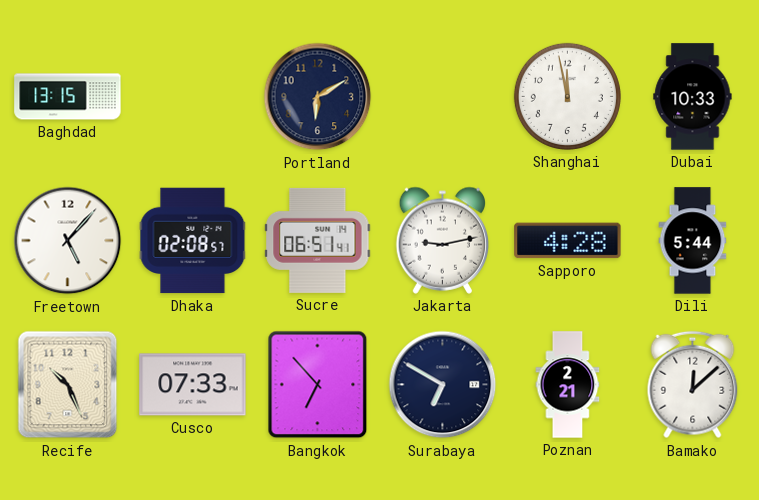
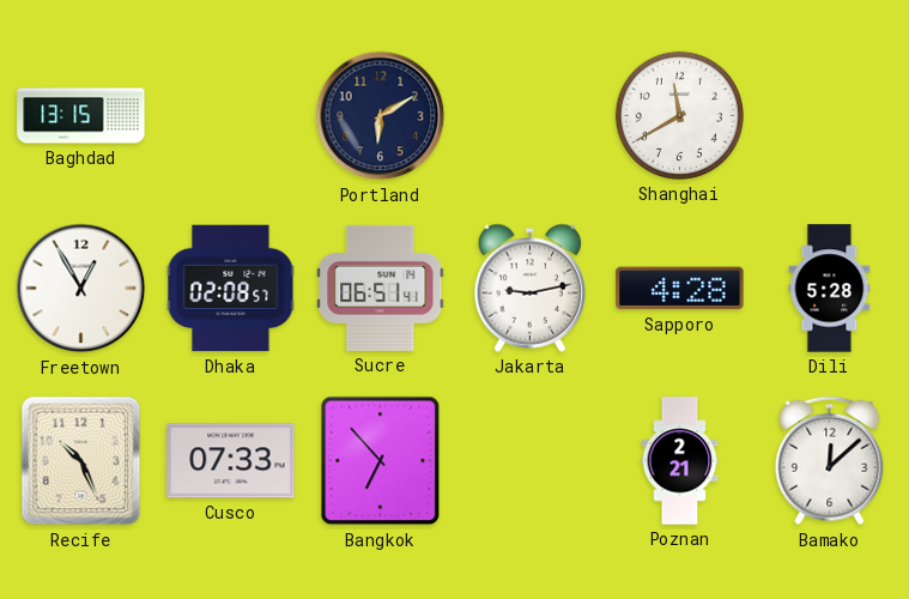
Shanghai: 11:58 -> 11:40
Dubai: 10:33 -> none
Freetown: 5:07 -> 12:55
Dili: 5:44 -> 5:28
Surabaya: 6:50 -> none
